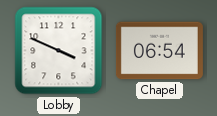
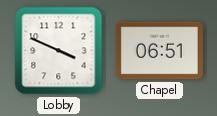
Chapel: 06:54 -> 06:51
